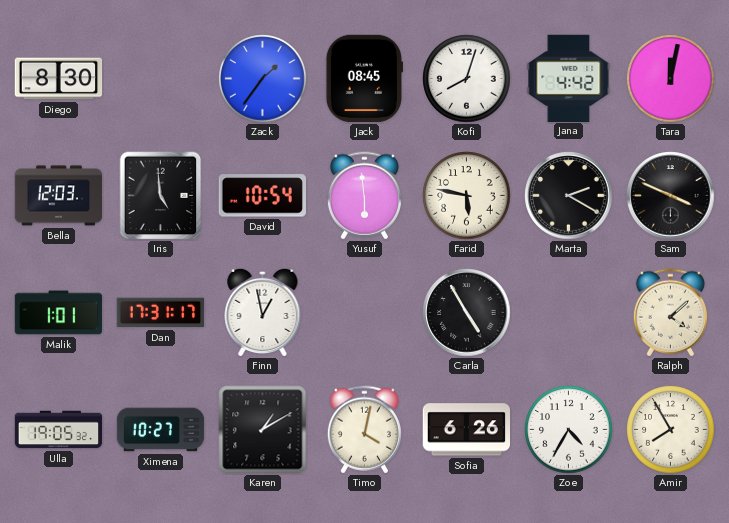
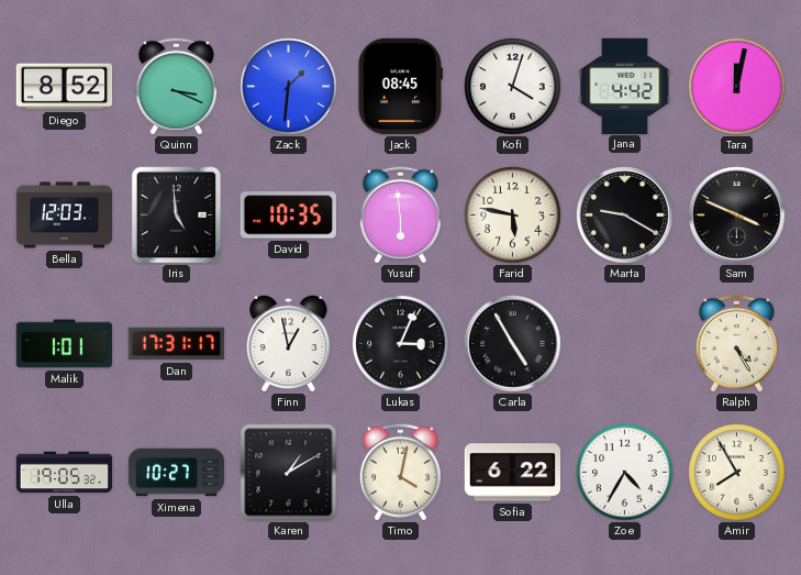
Diego: 8:30 -> 8:52
Quinn: none -> 3:19
Zack: 1:36 -> 1:31
Kofi: 8:03 -> 4:03
David: 10:54 -> 10:35
Marta: 2:20 -> 9:20
Lukas: none -> 3:04
Ralph: 4:08 -> 4:25
Sofia: 6:26 -> 6:22
